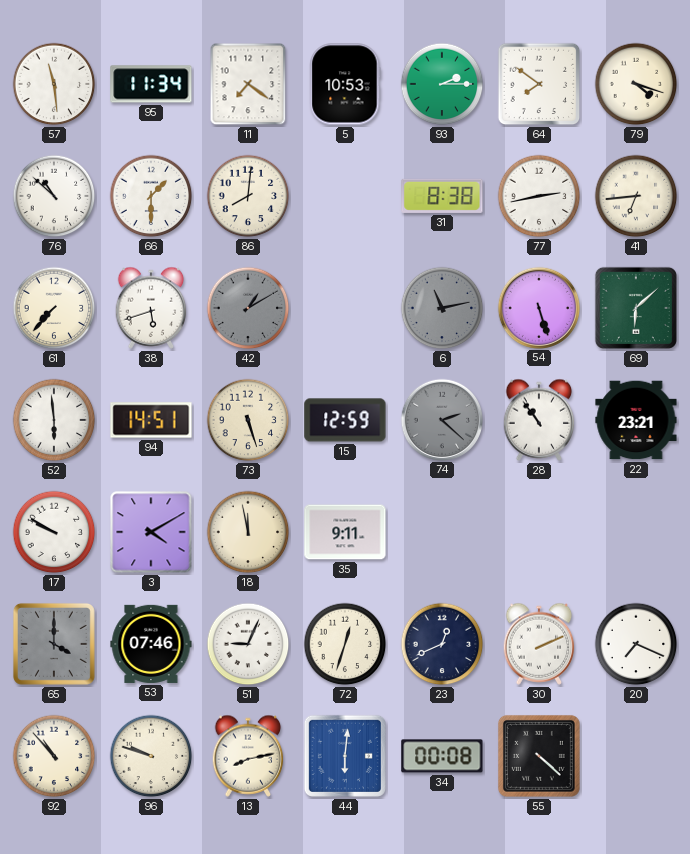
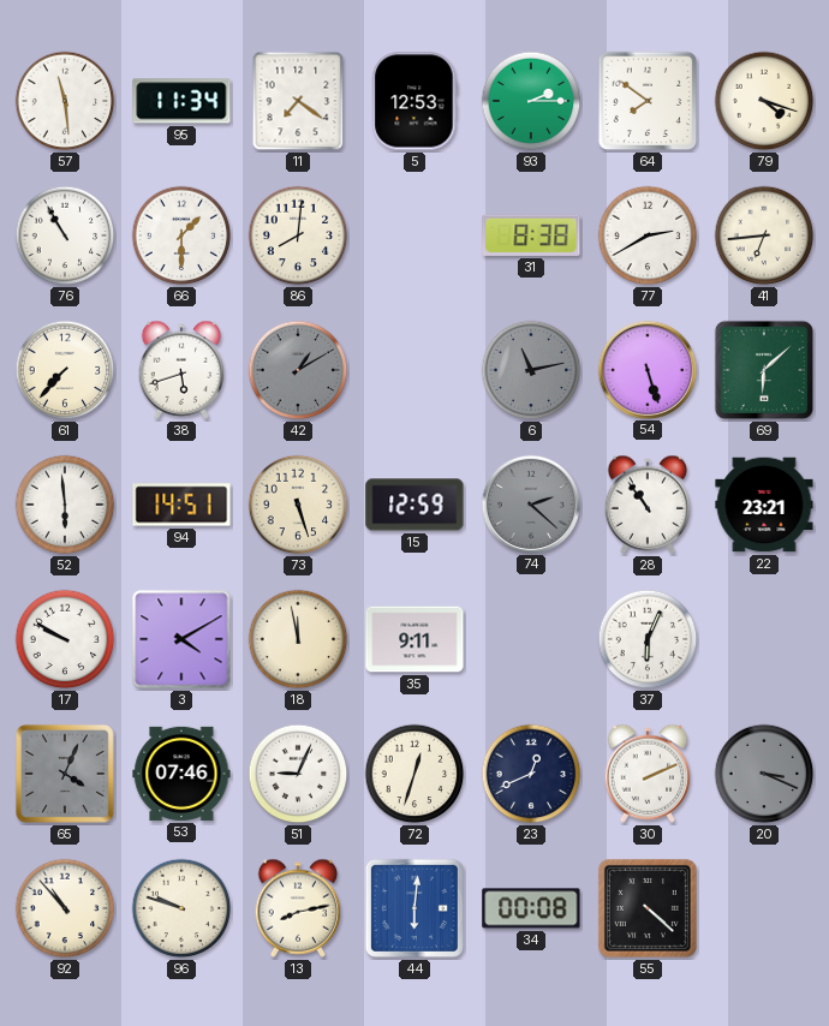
5: 10:53 -> 12:53
76: 10:52 -> 10:55
77: 2:43 -> 2:40
37: none -> 6:04
65: 4:00 -> 4:04
20: 7:19 -> 3:19
20 dial: white -> grey
